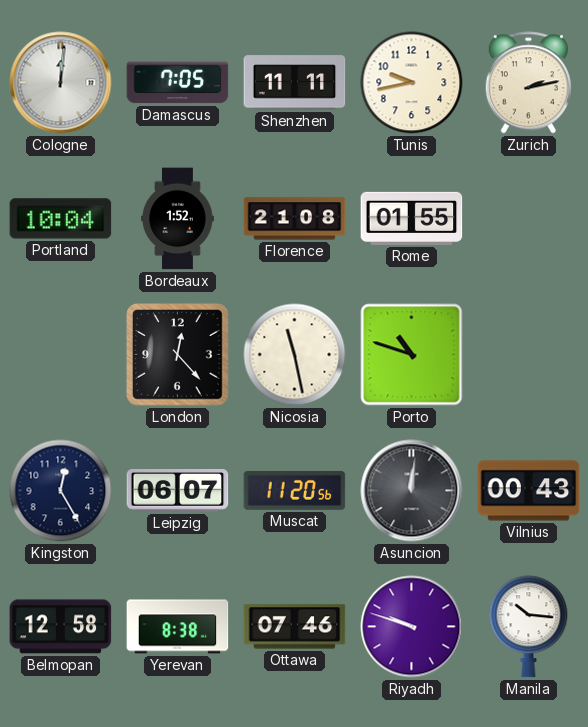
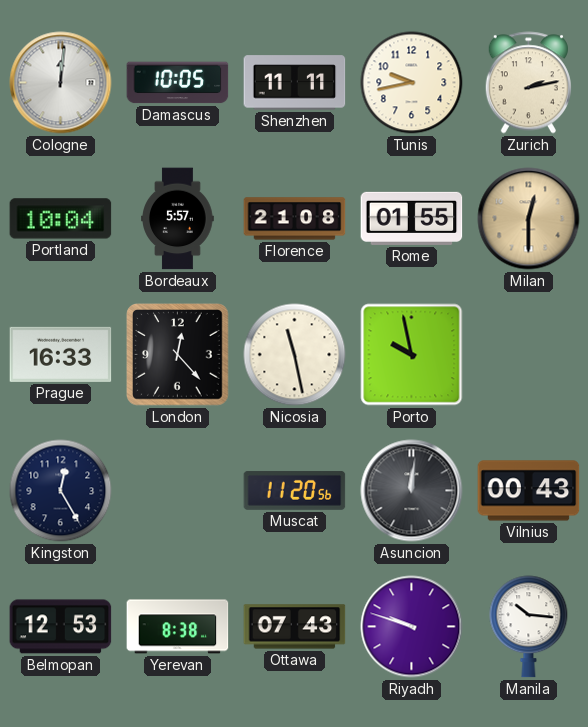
Damascus: 7:05 -> 10:05
Bordeaux: 1:52 -> 5:57
Milan: none -> 12:30
Prague: none -> 16:33
Porto: 10:48 -> 9:58
Leipzig: 06:07 -> none
Belmopan: 12:58 -> 12:53
Ottawa: 07:46 -> 07:43
